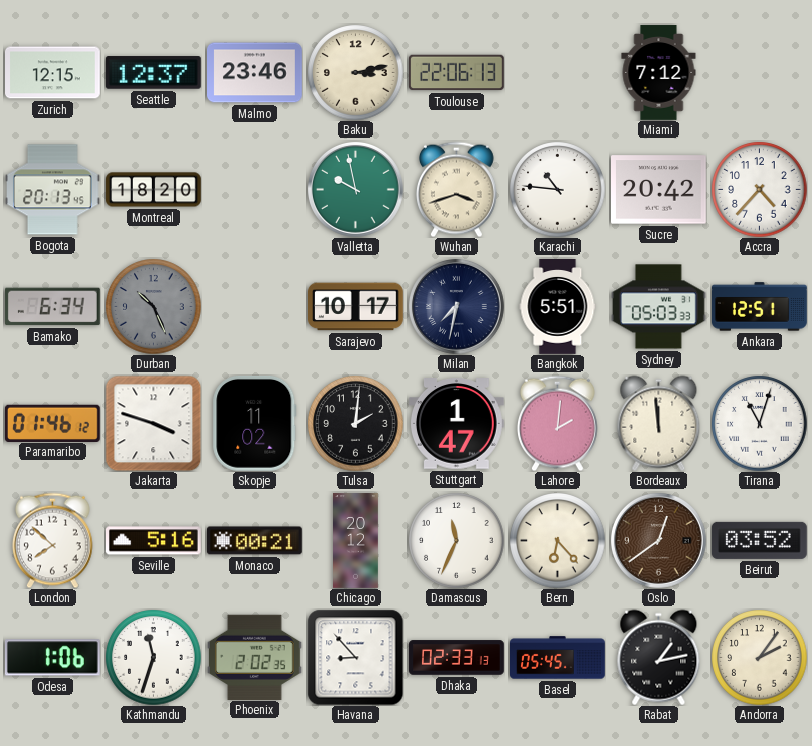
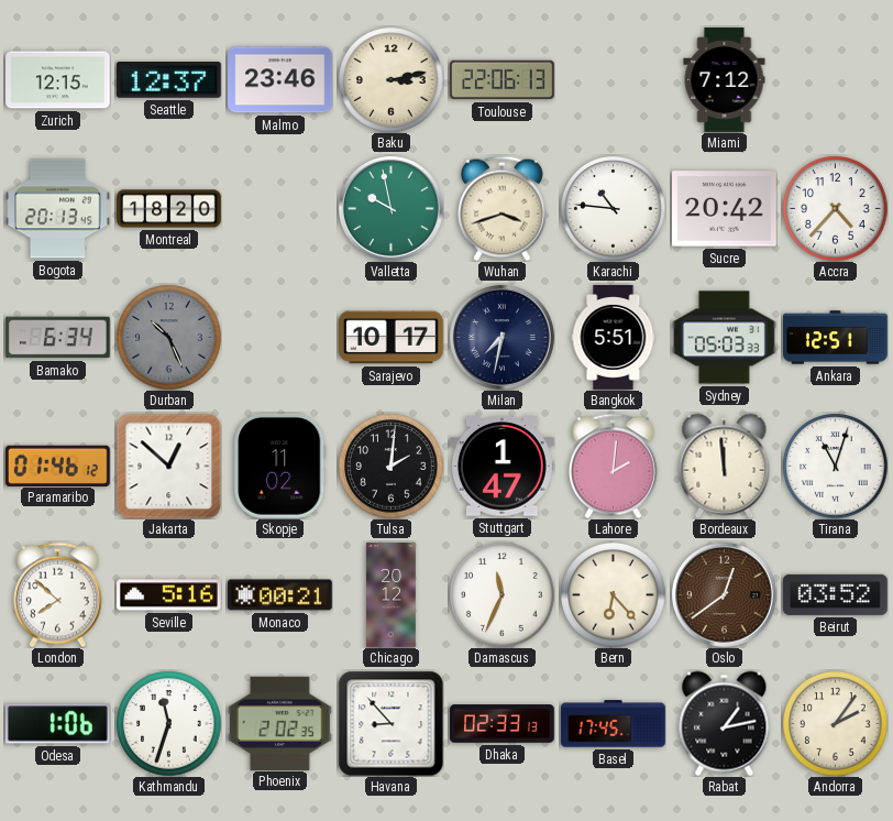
Jakarta: 3:48 -> 12:52
Basel: 05:45 -> 17:45
